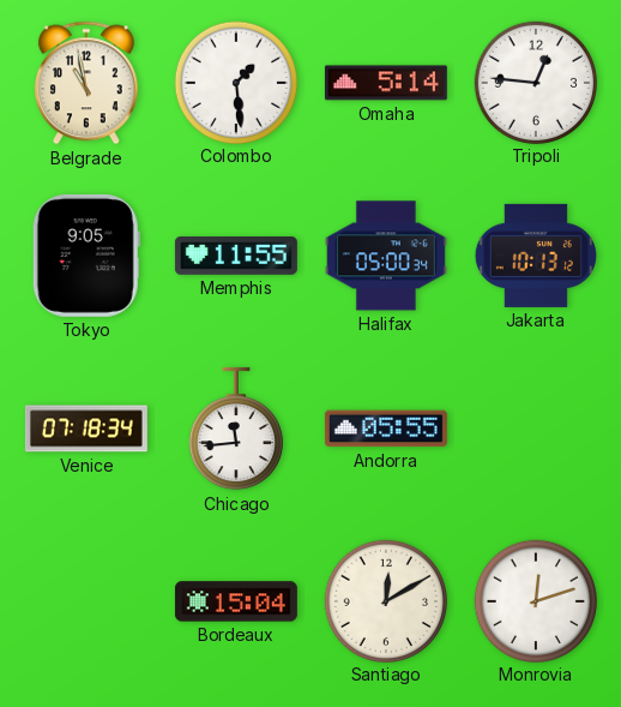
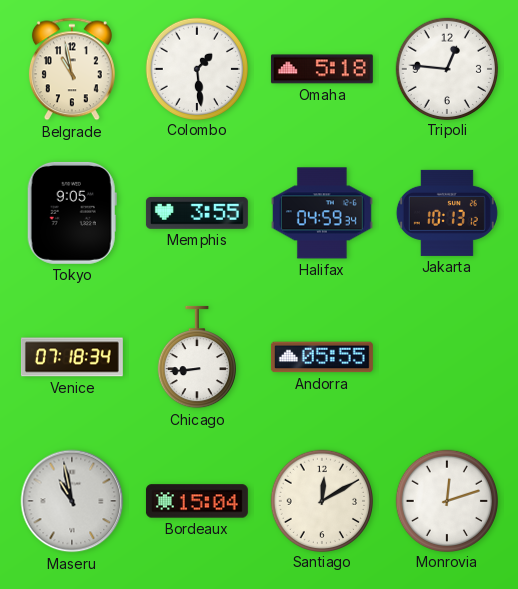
Omaha: 5:14 -> 5:18
Memphis: 11:55 -> 3:55
Halifax: 05:00 -> 04:59
Chicago: 11:44 -> 8:44
Maseru: none -> 10:58
